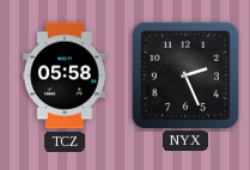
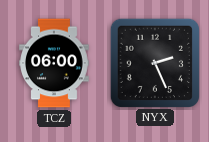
TCZ: 05:58 -> 06:00
